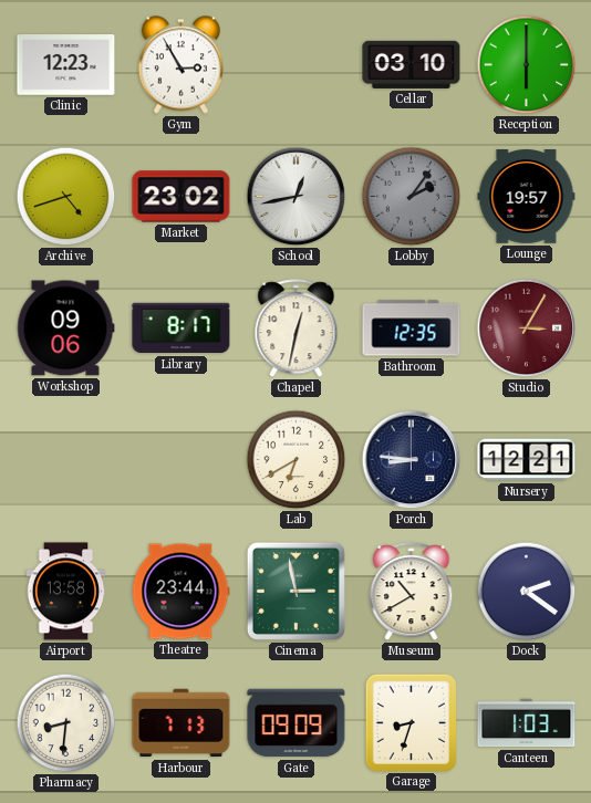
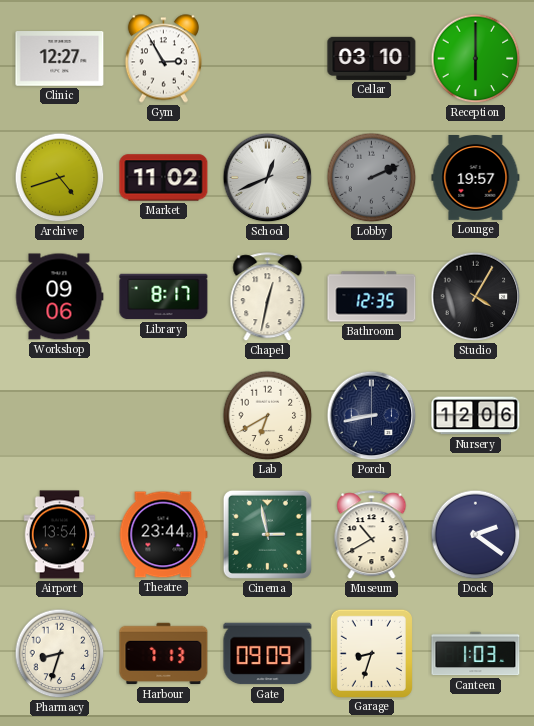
Clinic: 12:23 -> 12:27
Market: 23:02 -> 11:02
School: 12:43 -> 12:41
Lobby: 2:06 -> 2:11
Studio: 3:05 -> 4:05
Studio dial: burgundy -> black
Porch: 8:46 -> 8:43
Nursery: 12:21 -> 12:06
Airport: 13:58 -> 13:54
Pharmacy: 8:31 -> 8:33
